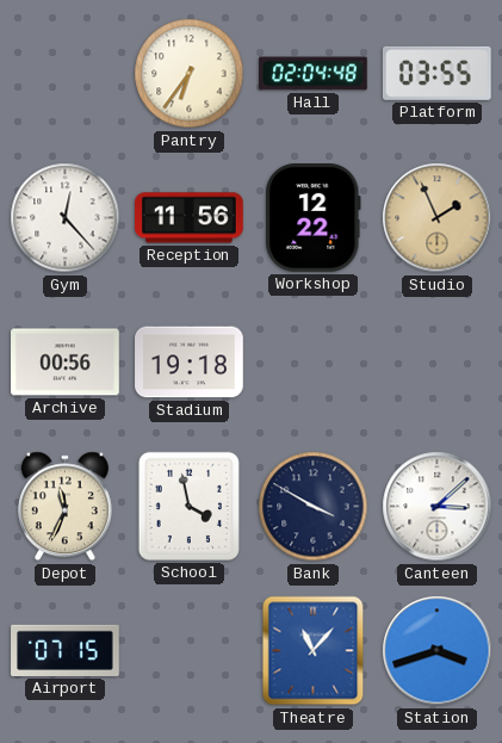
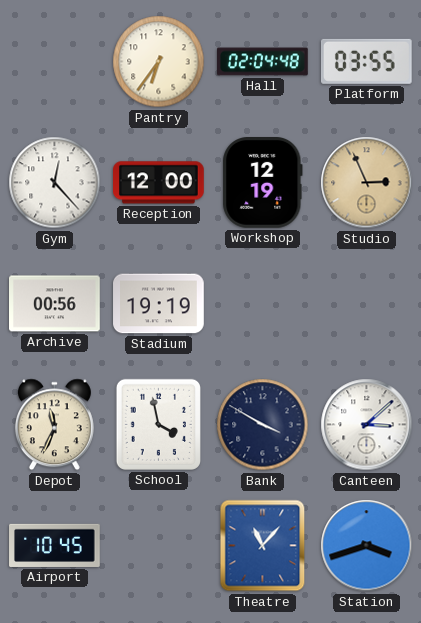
Reception: 11:56 -> 12:00
Workshop: 12:22 -> 12:19
Studio: 1:56 -> 2:56
Stadium: 19:18 -> 19:19
Airport: 07:15 -> 10:45
